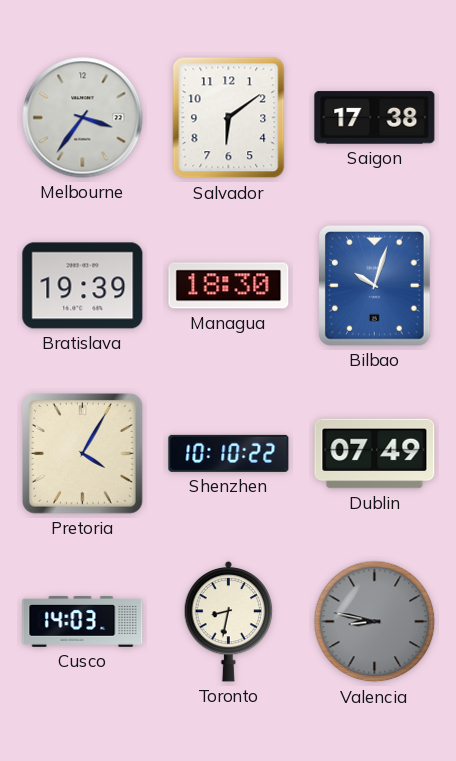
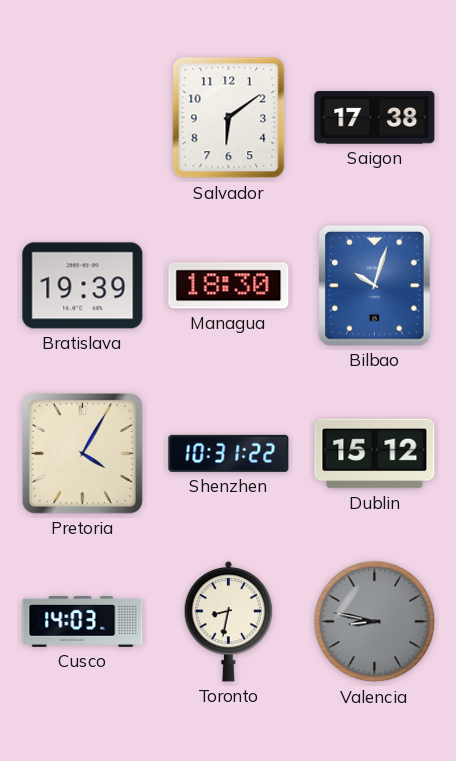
Melbourne: 3:36 -> none
Shenzhen: 10:10 -> 10:31
Dublin: 07:49 -> 15:12
